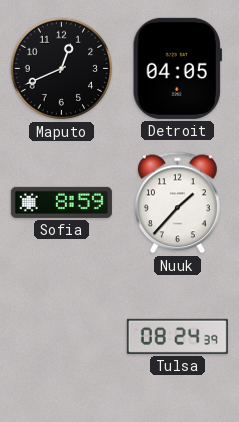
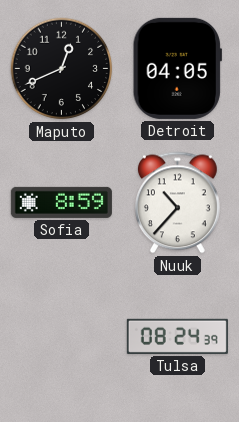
Nuuk: 1:37 -> 10:37
